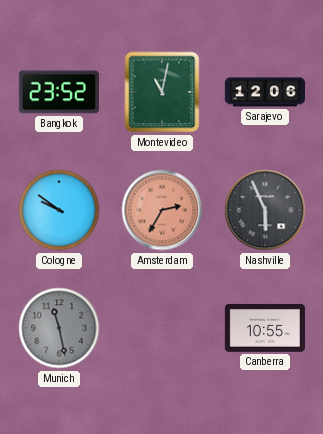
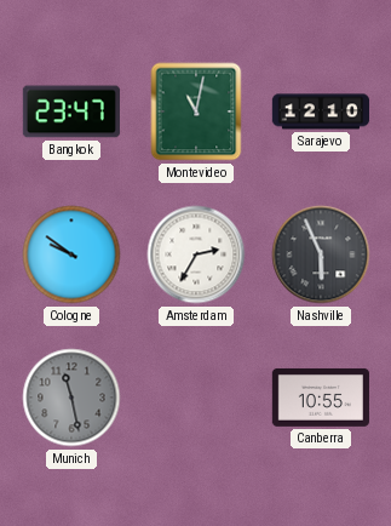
Bangkok: 23:52 -> 23:47
Sarajevo: 12:06 -> 12:10
Amsterdam dial: salmon -> white
